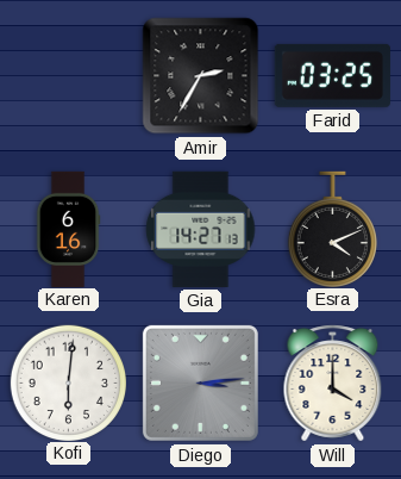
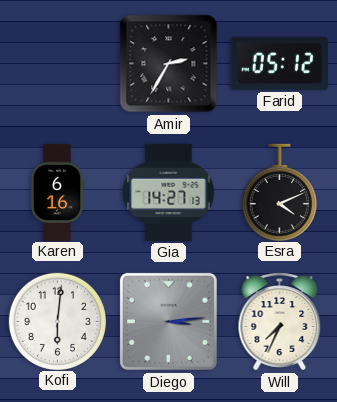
Farid: 03:25 -> 05:12
Will: 4:00 -> 7:34
